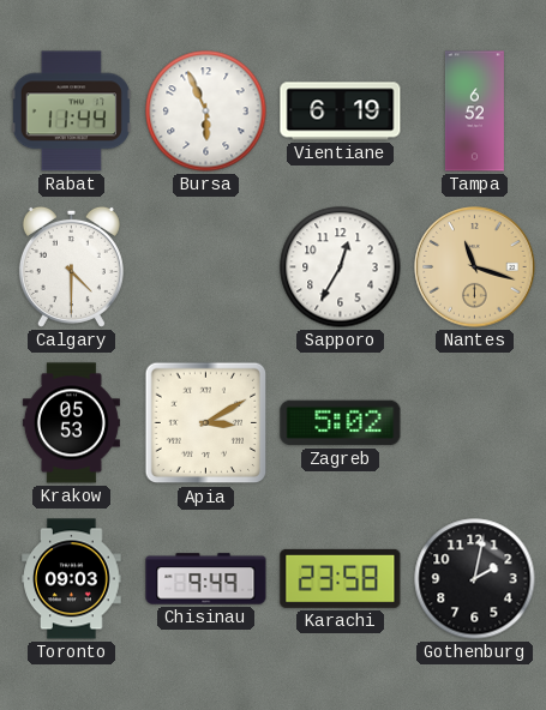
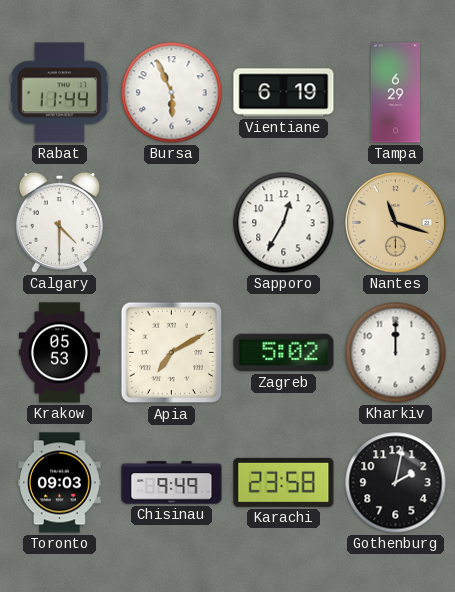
Tampa: 6:52 -> 6:29
Apia: 3:10 -> 7:10
Kharkiv: none -> 12:00
